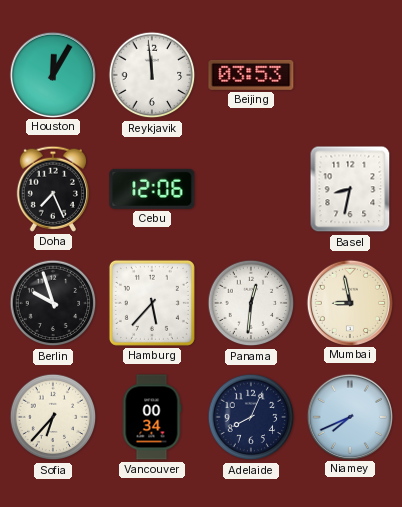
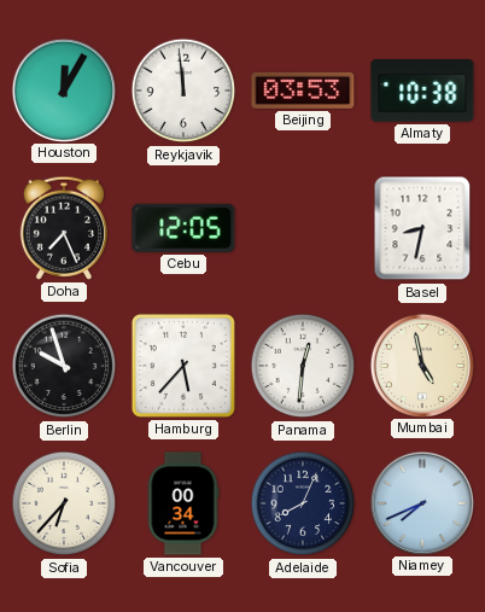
Almaty: none -> 10:38
Cebu: 12:06 -> 12:05
Mumbai: 8:58 -> 4:58
